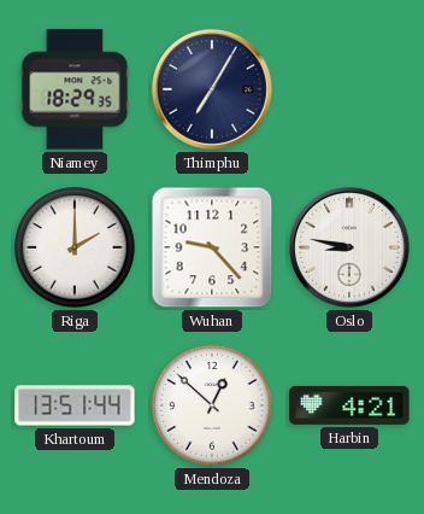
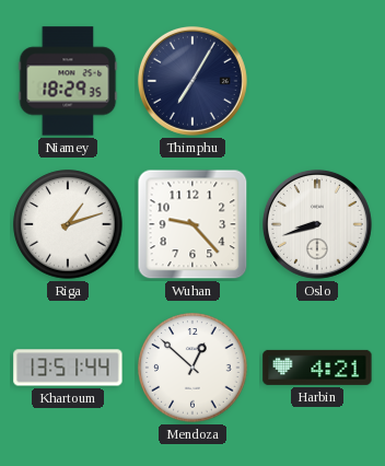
Riga: 2:00 -> 1:12
Oslo: 8:47 -> 8:42
